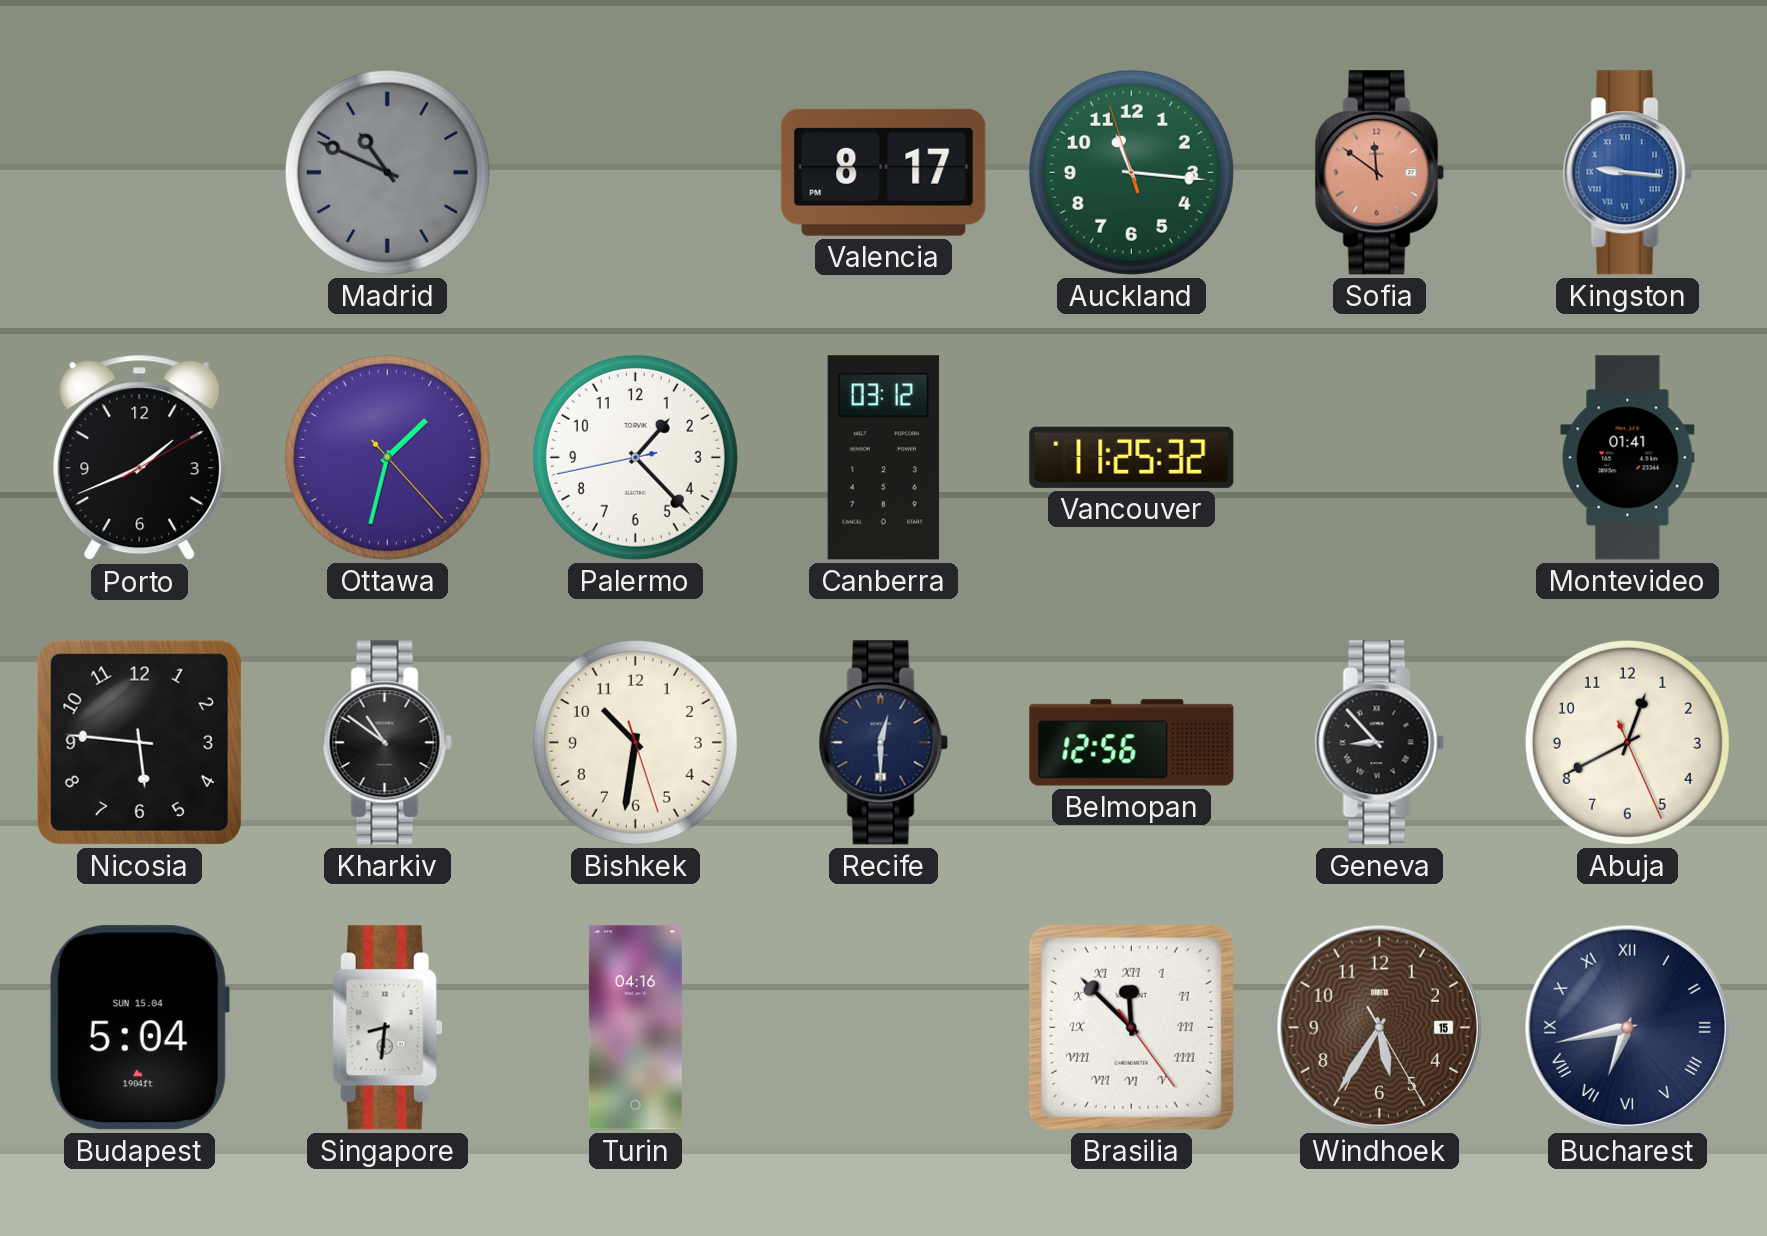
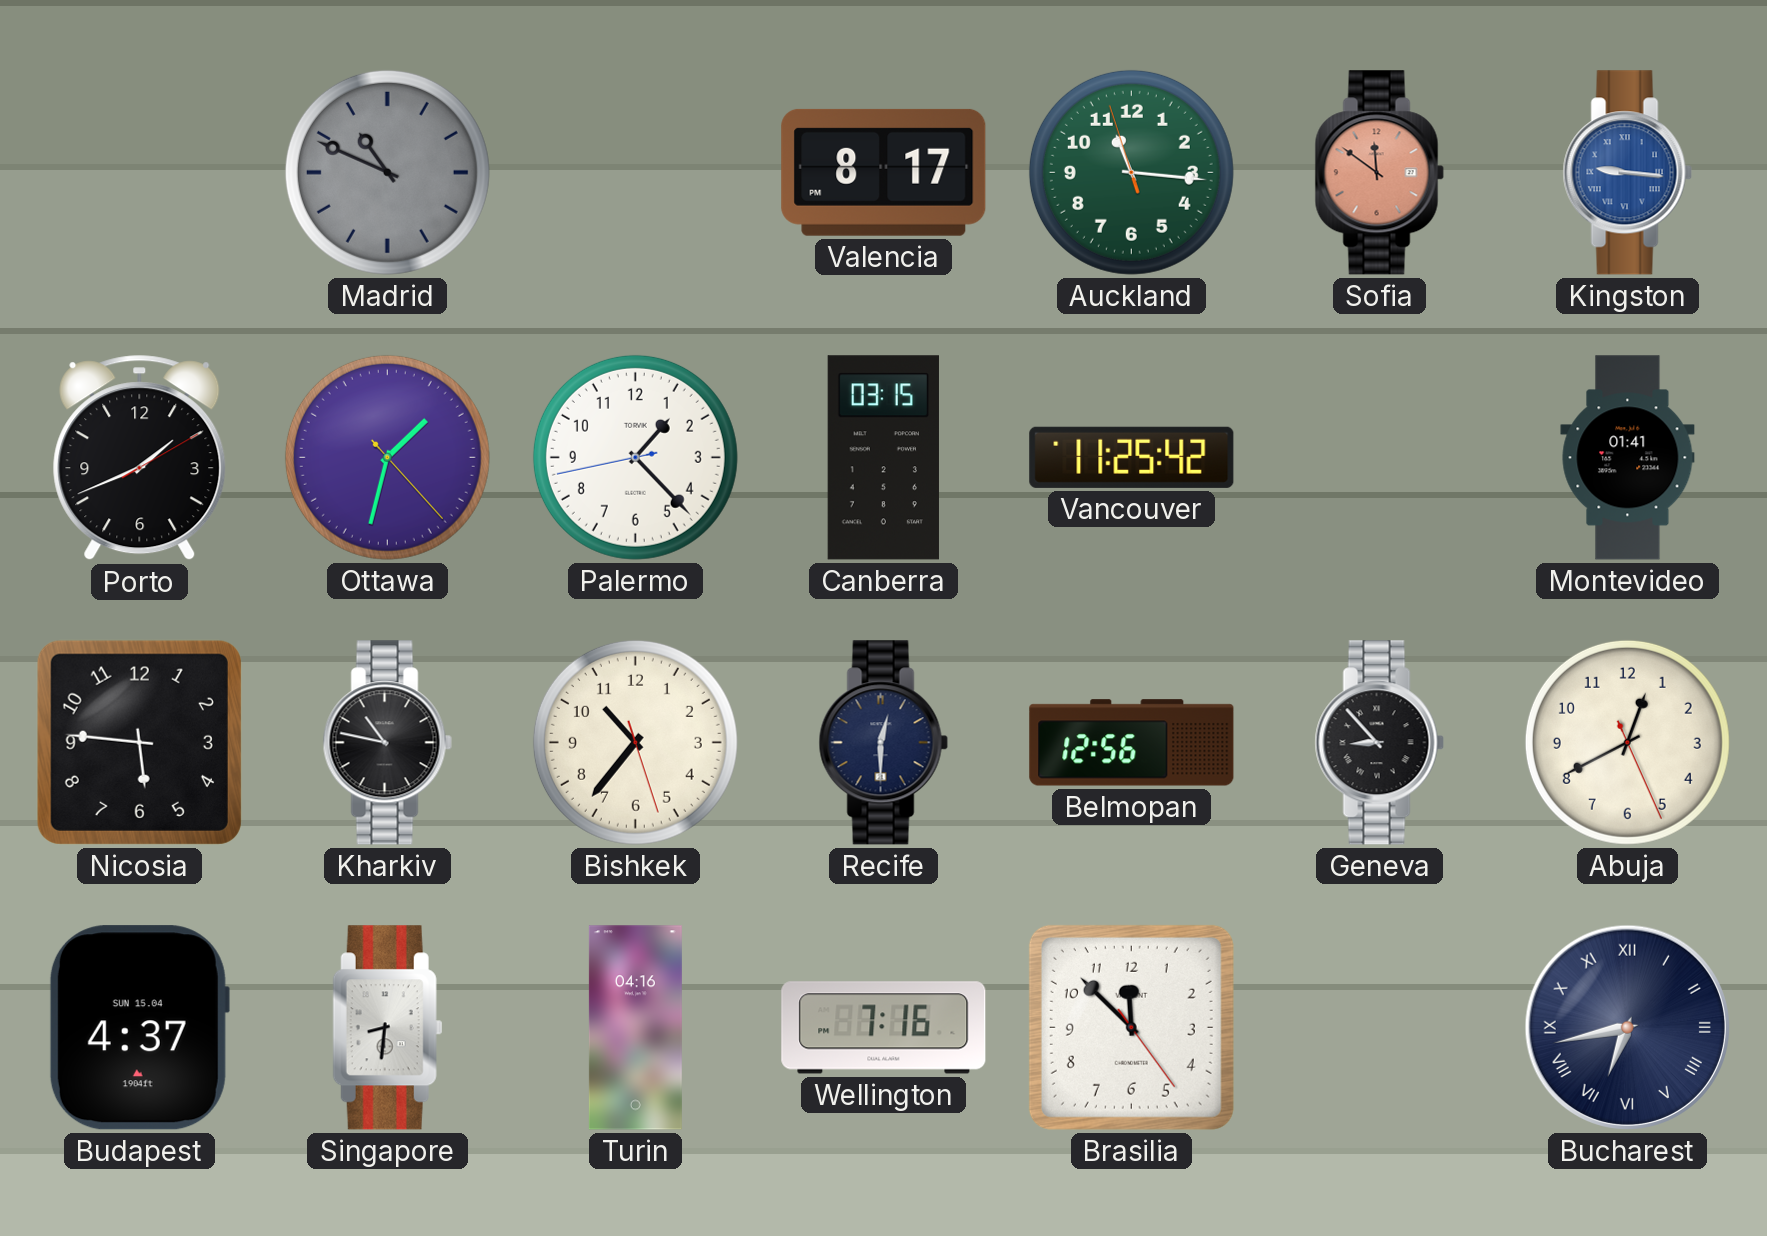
Canberra: 03:12 -> 03:15
Vancouver: 11:25:32 -> 11:25:42
Kharkiv: 10:51 -> 10:47
Bishkek: 10:31 -> 10:36
Budapest: 5:04 -> 4:37
Wellington: none -> 7:16
Brasilia numerals: Roman -> Arabic
Windhoek: 5:35 -> none
